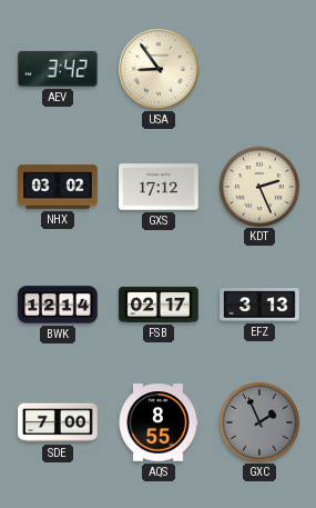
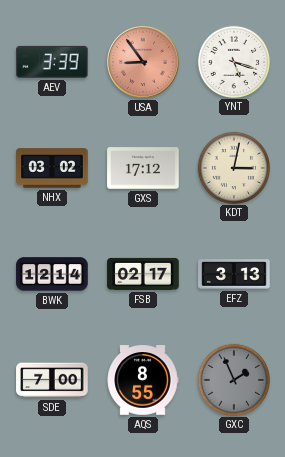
AEV: 3:42 -> 3:39
USA dial: cream -> salmon
YNT: none -> 5:18
KDT: 2:26 -> 3:02
